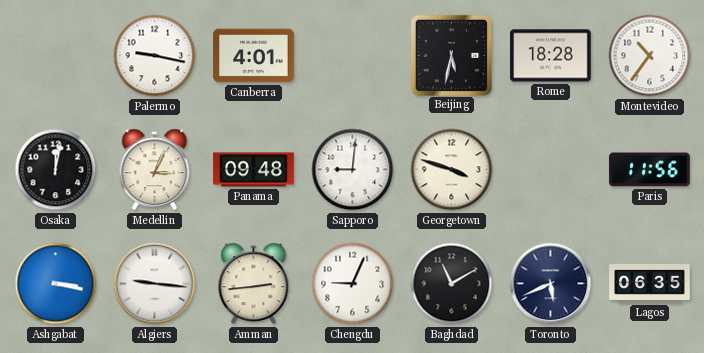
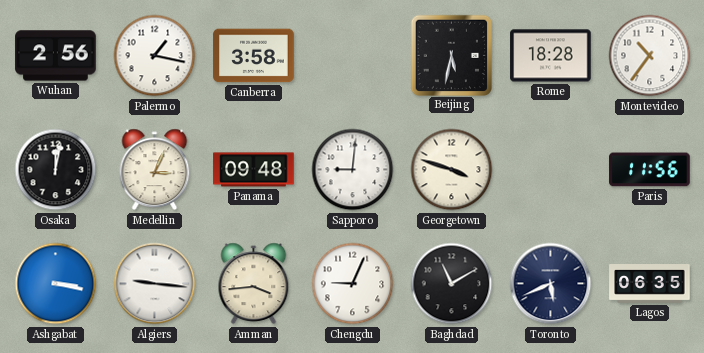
Wuhan: none -> 2:56
Palermo: 9:17 -> 1:17
Canberra: 4:01 -> 3:58
Amman: 2:44 -> 3:44
